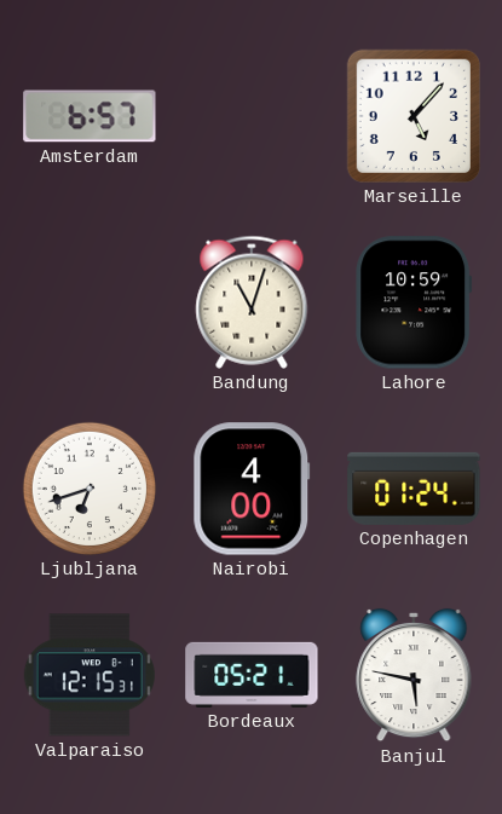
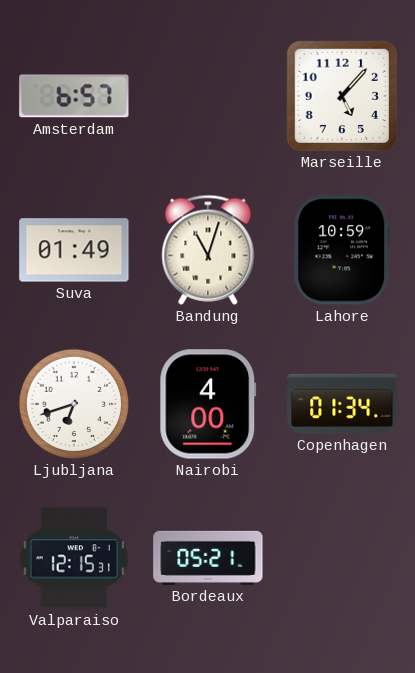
Suva: none -> 01:49
Copenhagen: 01:24 -> 01:34
Banjul: 5:47 -> none
